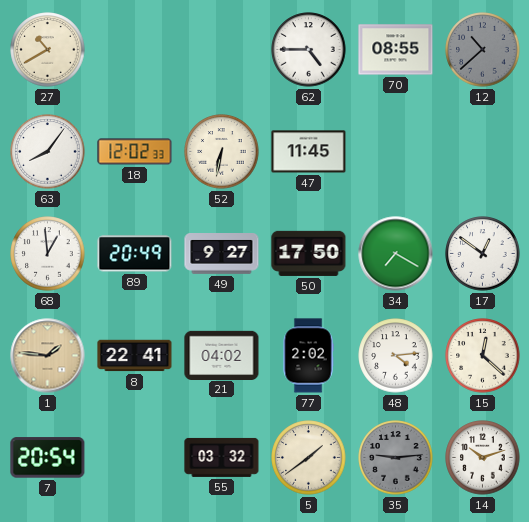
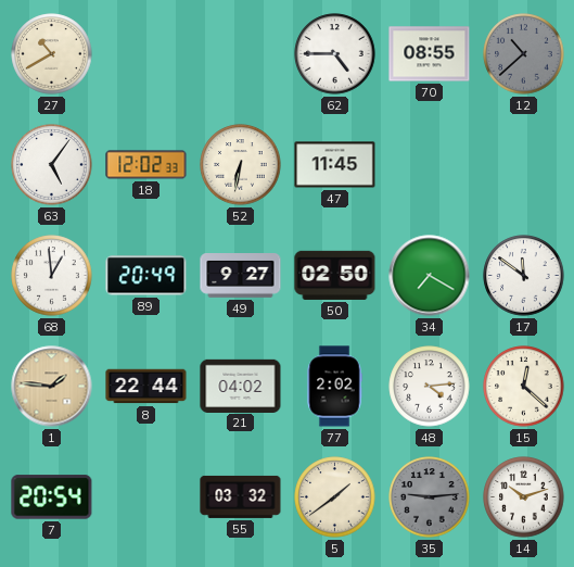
63: 8:06 -> 5:06
50: 17:50 -> 02:50
17: 12:51 -> 11:51
8: 22:41 -> 22:44
